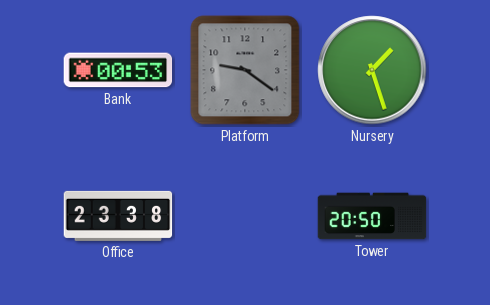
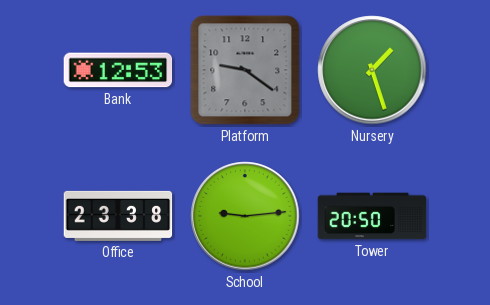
Bank: 00:53 -> 12:53
School: none -> 9:14
